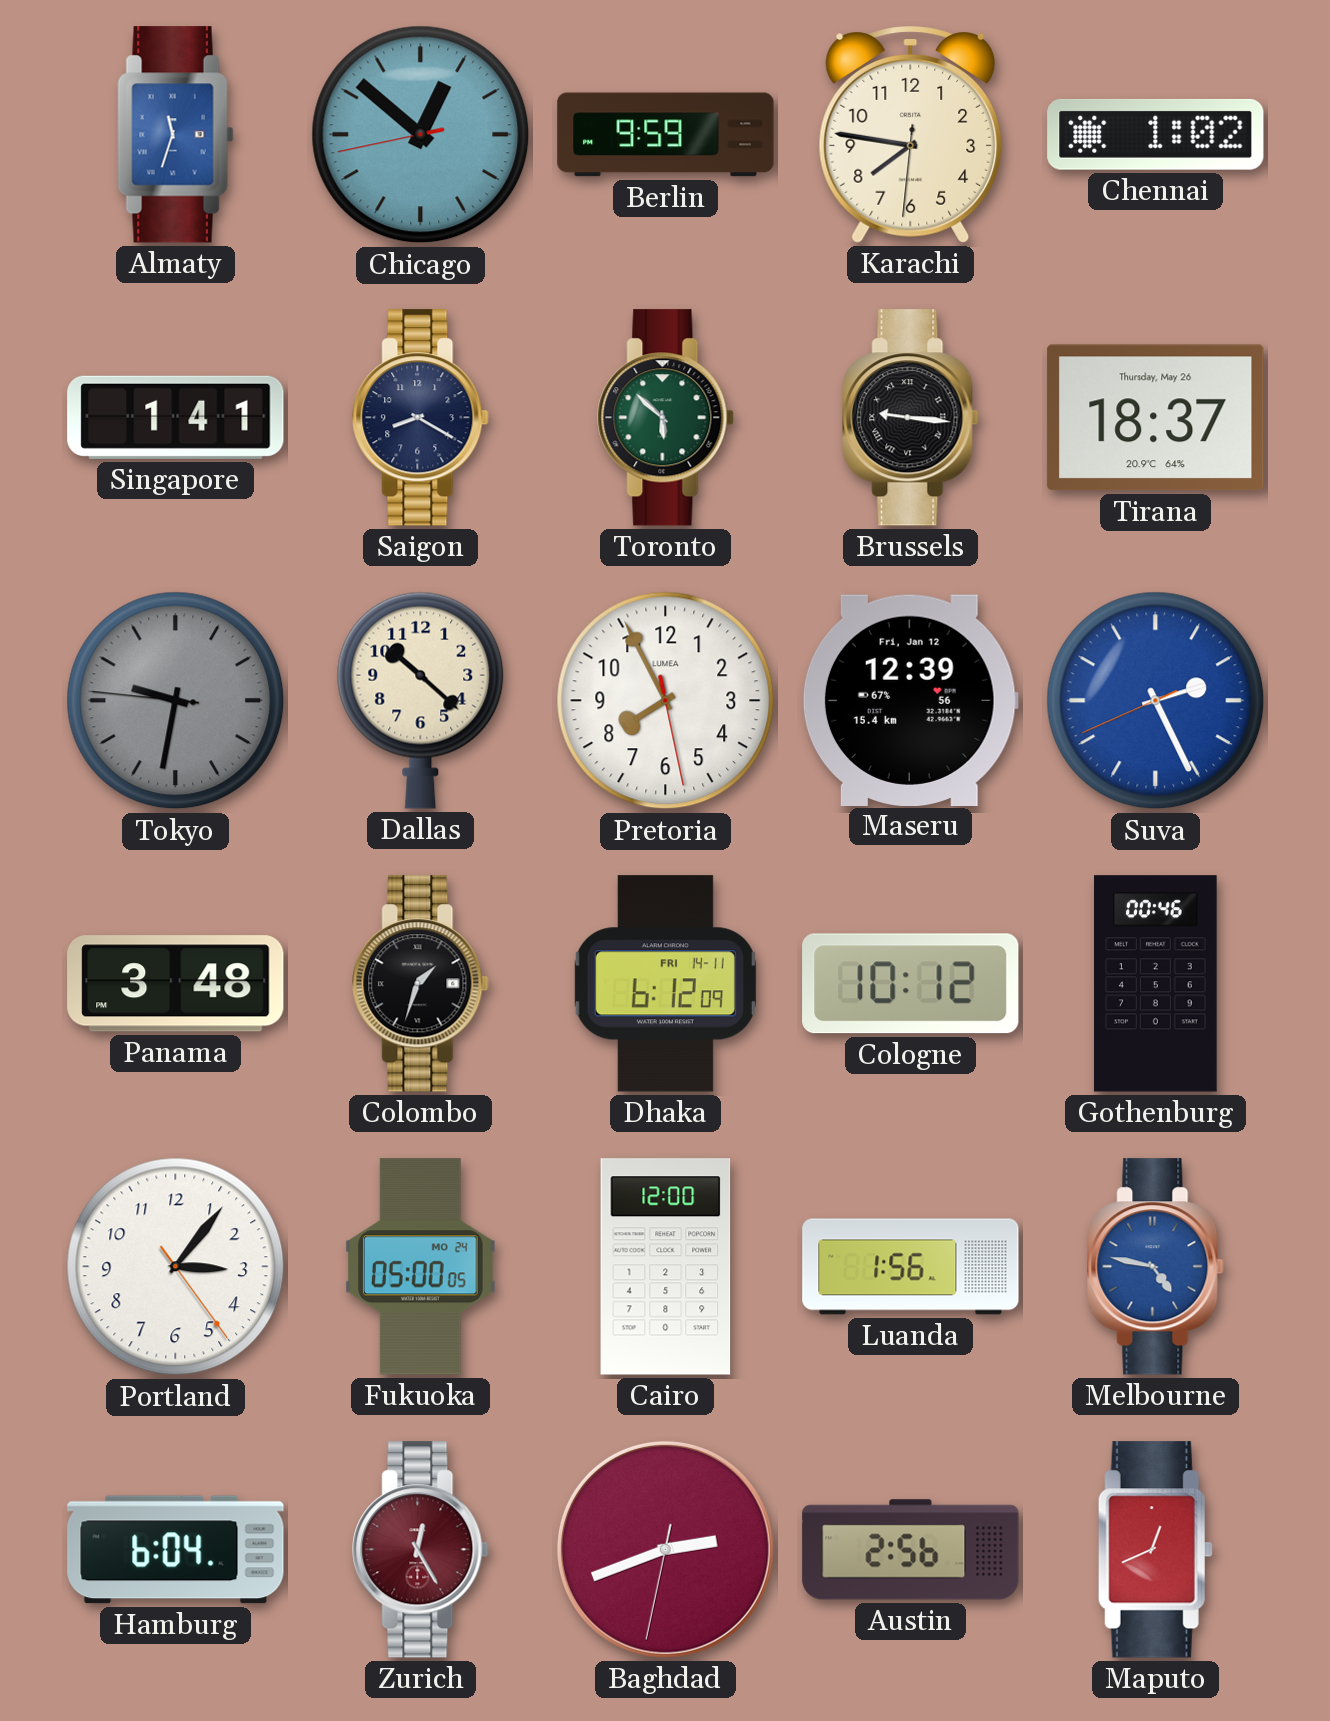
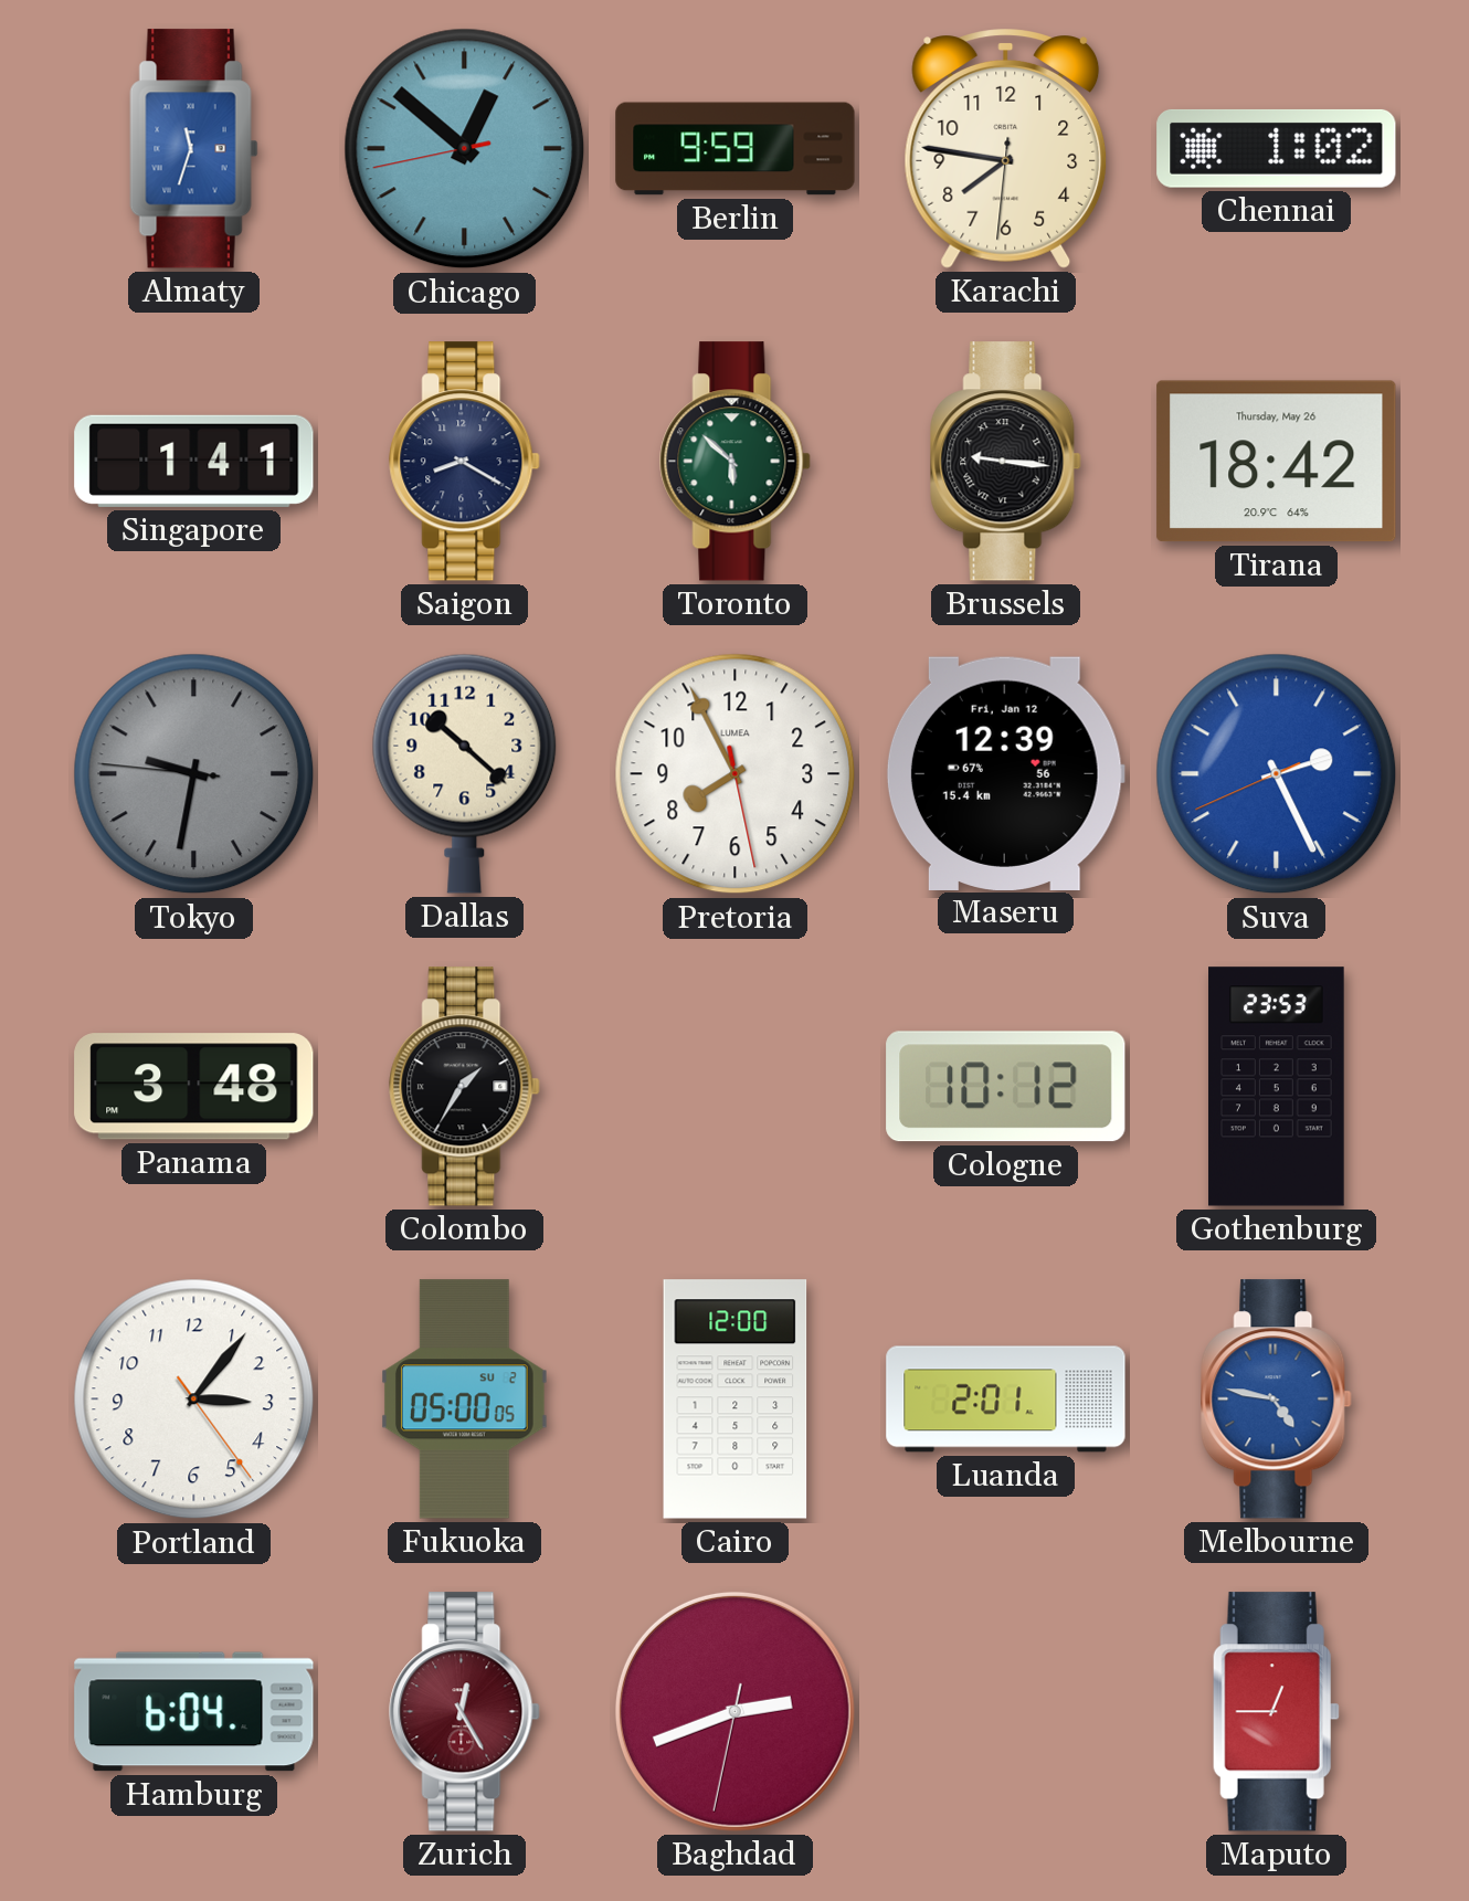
Tirana: 18:37 -> 18:42
Colombo: 1:33 -> 1:35
Dhaka: 6:12 -> none
Gothenburg: 00:46 -> 23:53
Fukuoka date: MO 24 -> SU 2
Luanda: 1:56 -> 2:01
Austin: 2:56 -> none
Maputo: 12:41 -> 12:45
